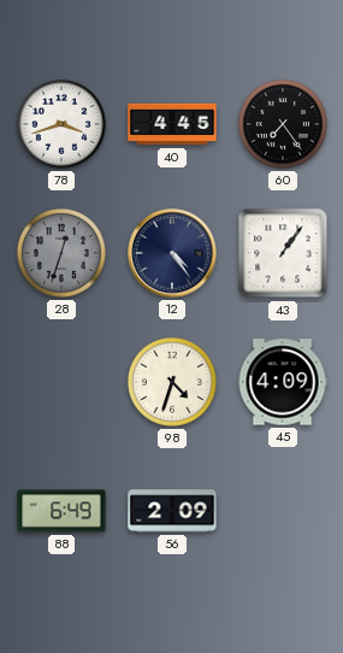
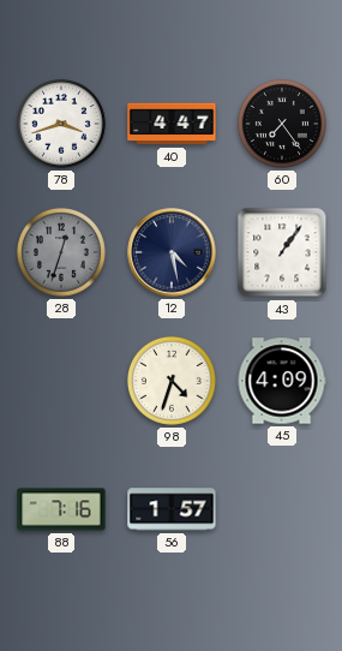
40: 4:45 -> 4:47
12: 4:24 -> 4:28
88: 6:49 -> 7:16
56: 2:09 -> 1:57
